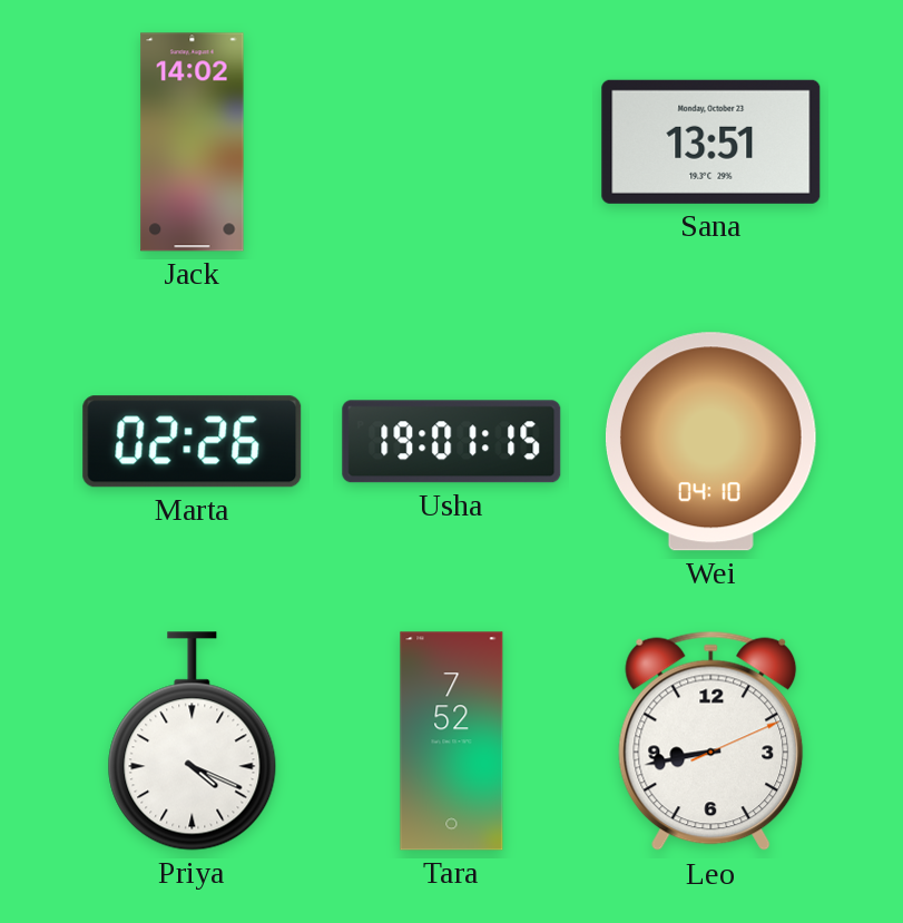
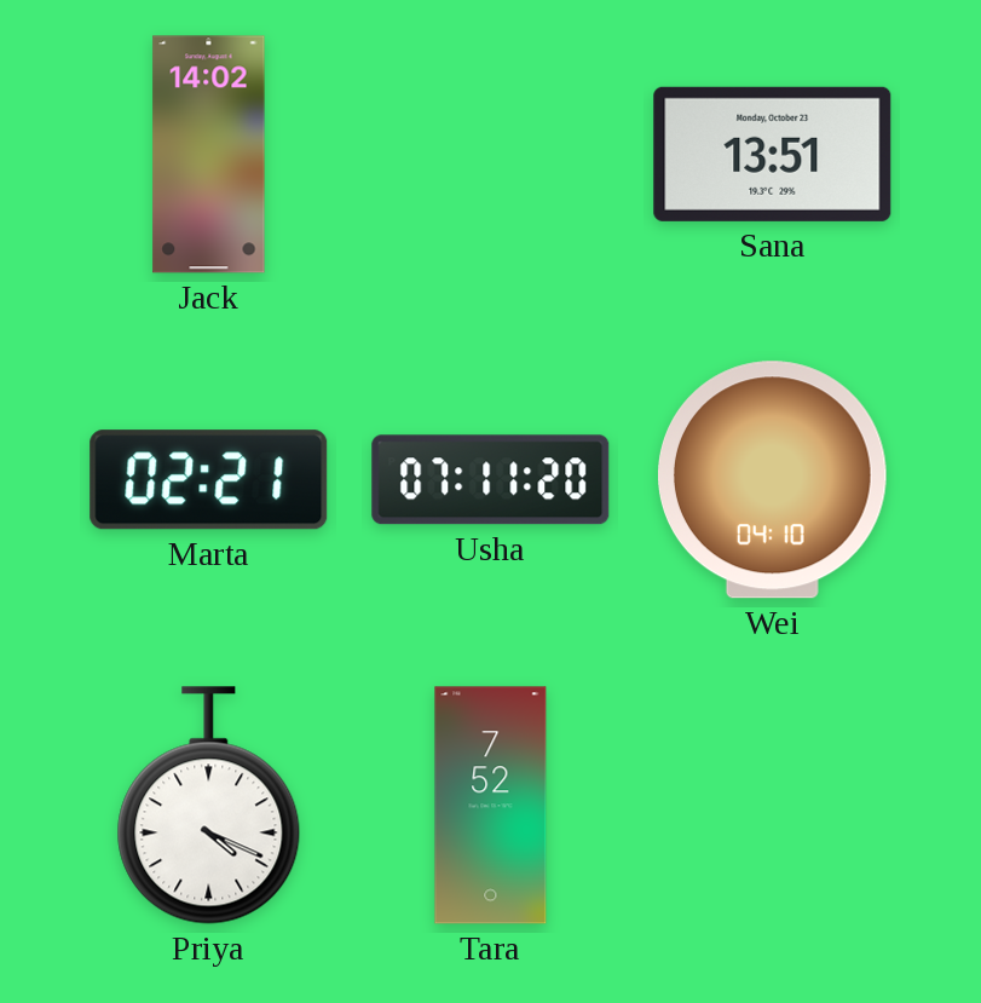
Marta: 02:26 -> 02:21
Usha: 19:01 -> 07:11
Leo: 8:43 -> none
